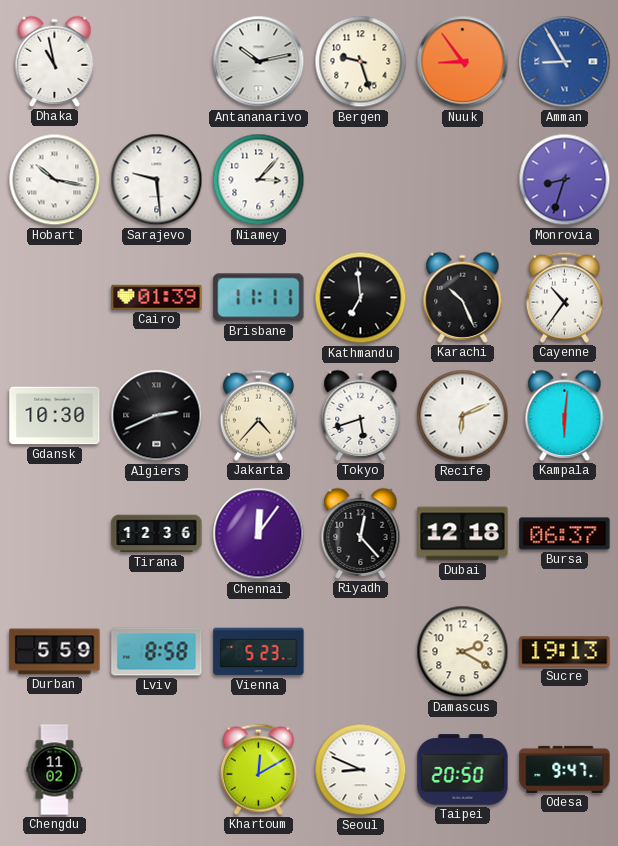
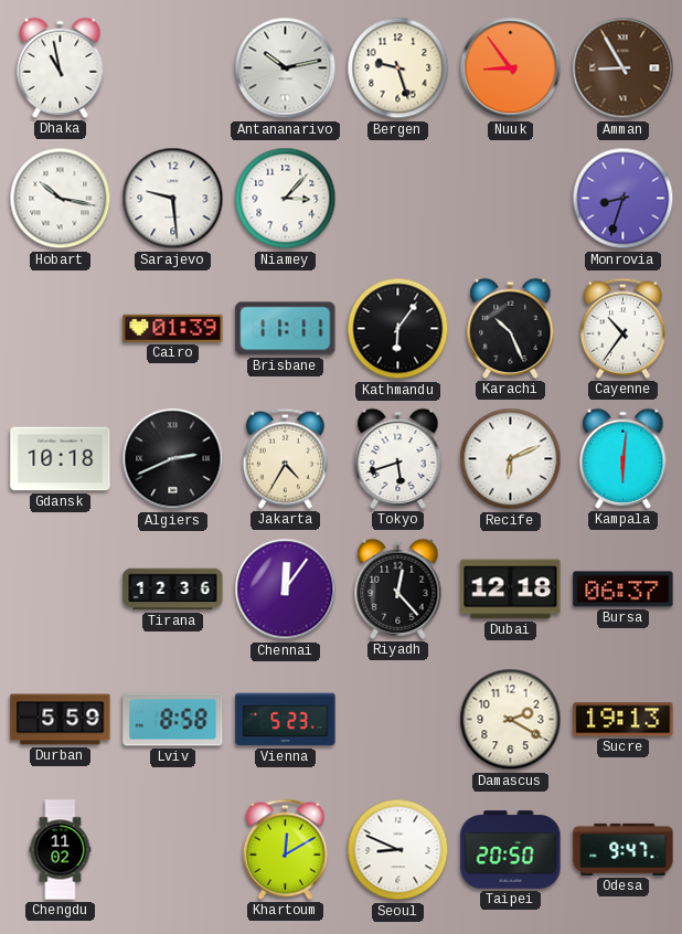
Amman dial: blue -> brown
Kathmandu: 6:59 -> 6:06
Gdansk: 10:30 -> 10:18
Jakarta: 4:37 -> 4:35
